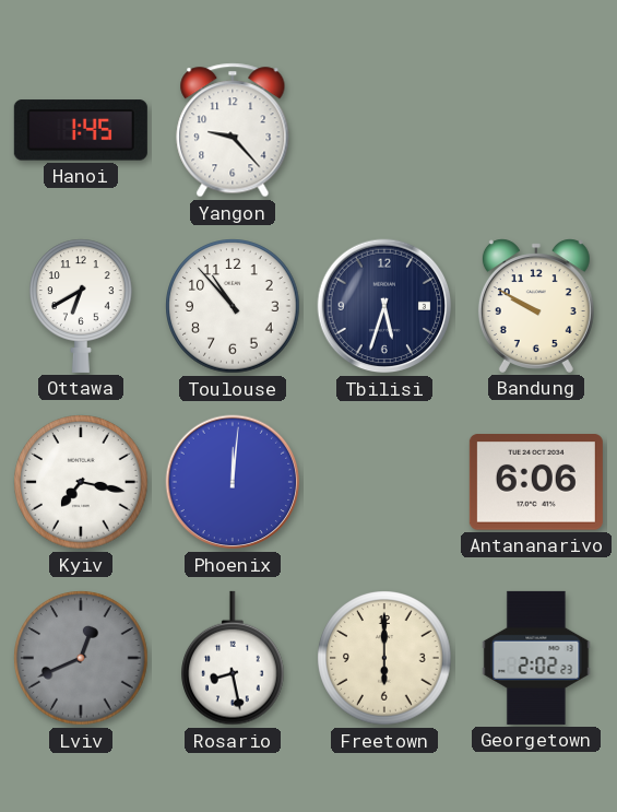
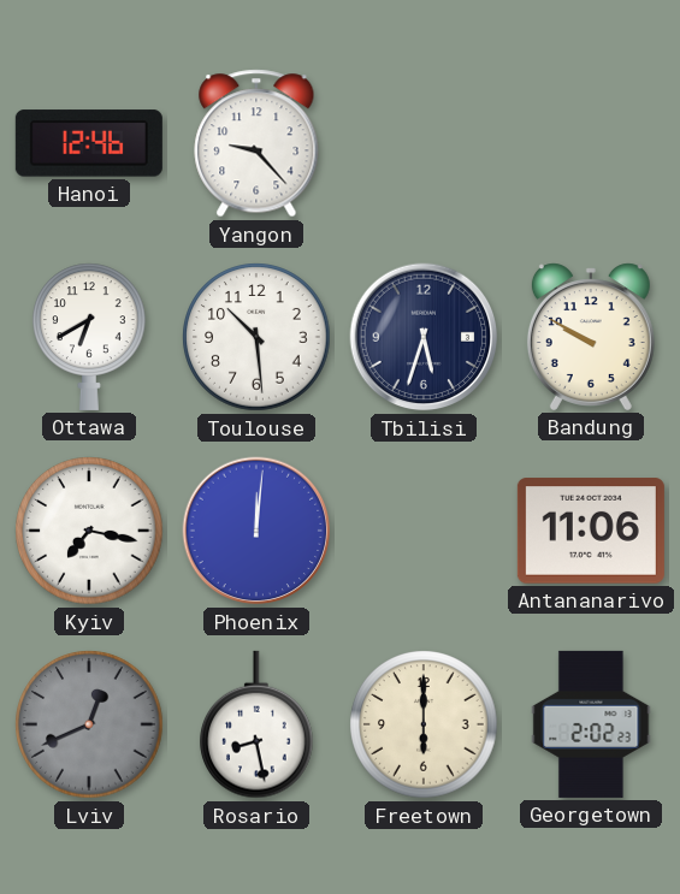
Hanoi: 1:45 -> 12:46
Toulouse: 10:53 -> 10:29
Antananarivo: 6:06 -> 11:06
